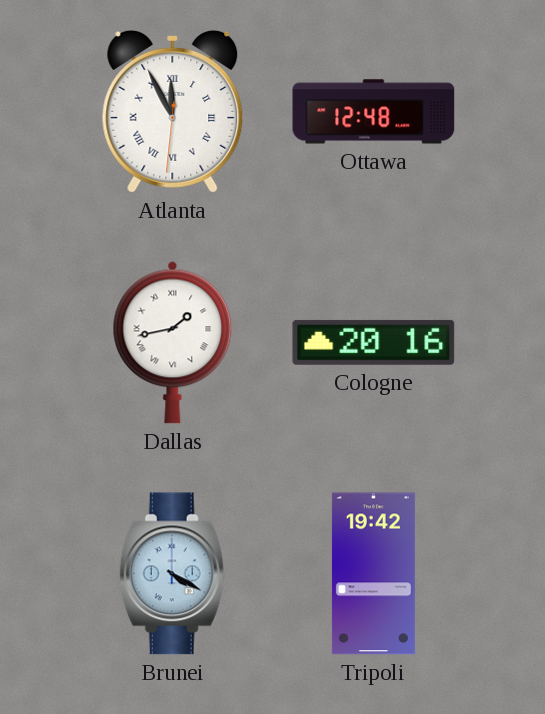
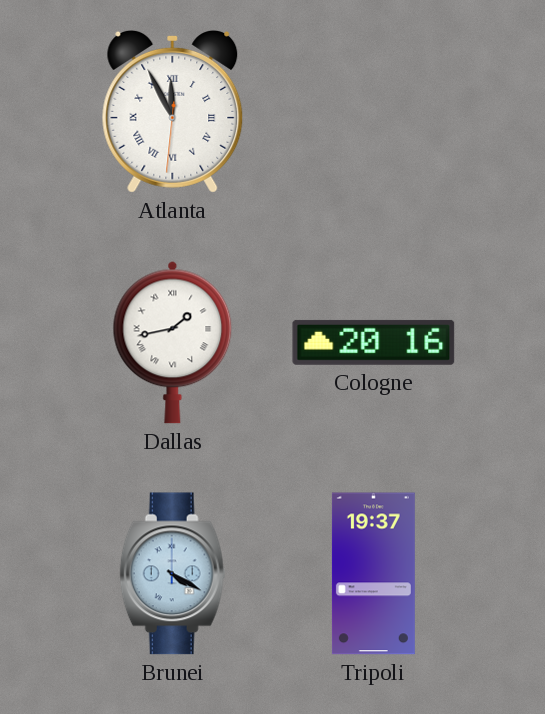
Ottawa: 12:48 -> none
Tripoli: 19:42 -> 19:37
